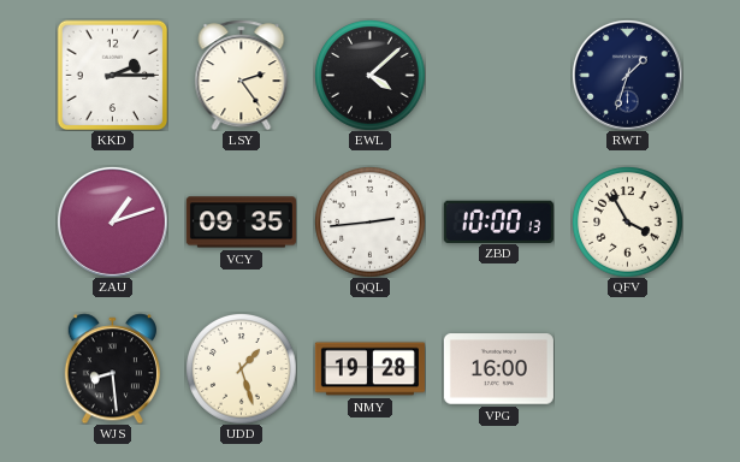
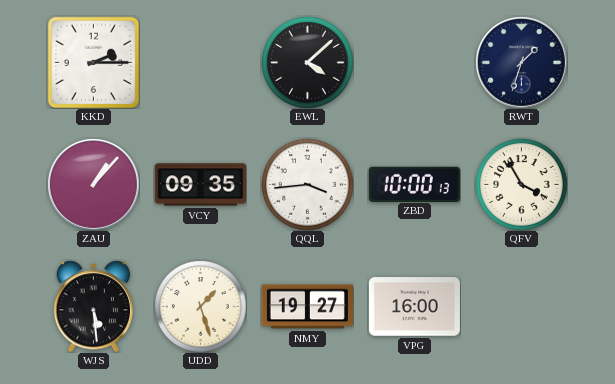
LSY: 2:24 -> none
ZAU: 1:12 -> 1:07
QQL: 2:44 -> 3:44
WJS: 8:29 -> 5:29
NMY: 19:28 -> 19:27
